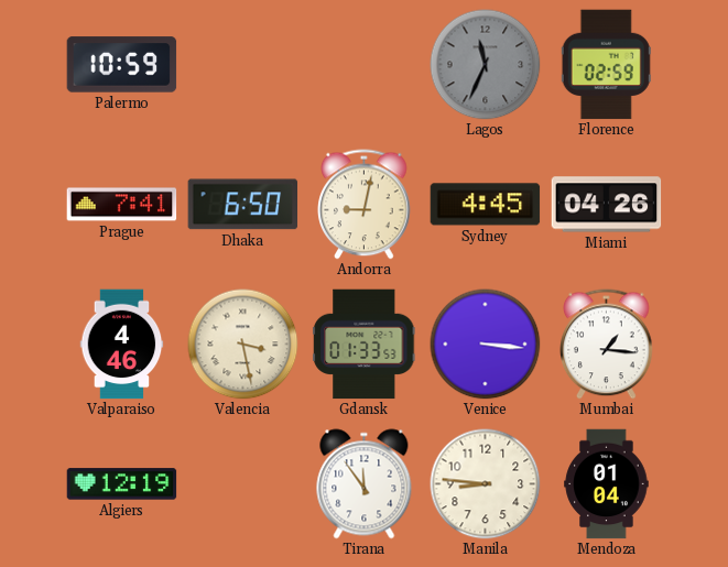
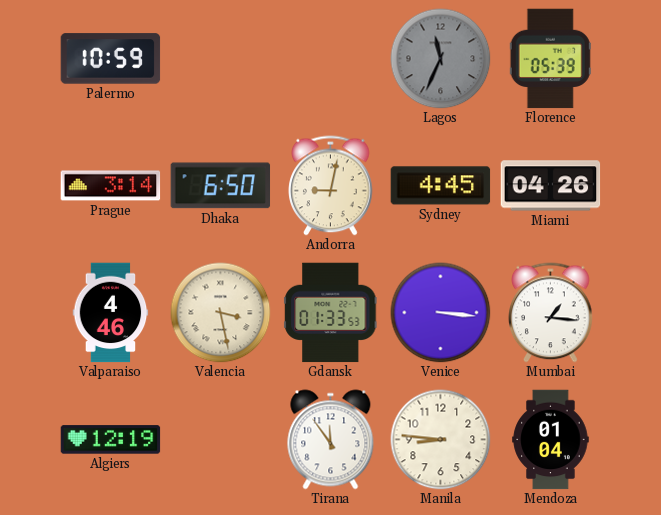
Florence: 02:59 -> 05:39
Prague: 7:41 -> 3:14
